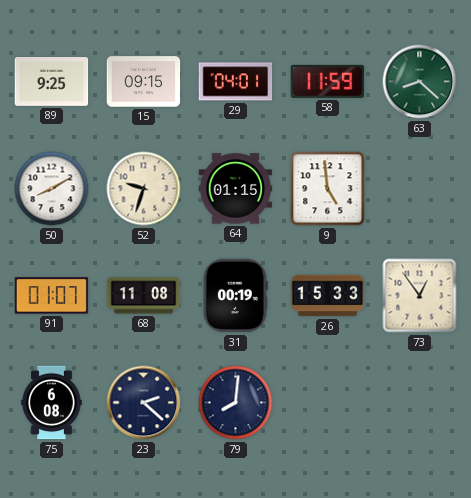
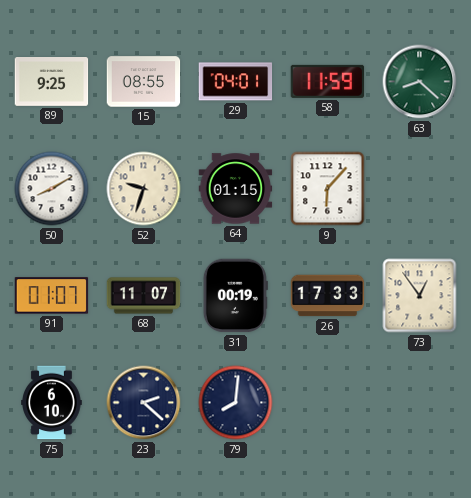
15: 09:15 -> 08:55
9: 4:59 -> 6:07
68: 11:08 -> 11:07
26: 15:33 -> 17:33
75: 6:08 -> 6:10
